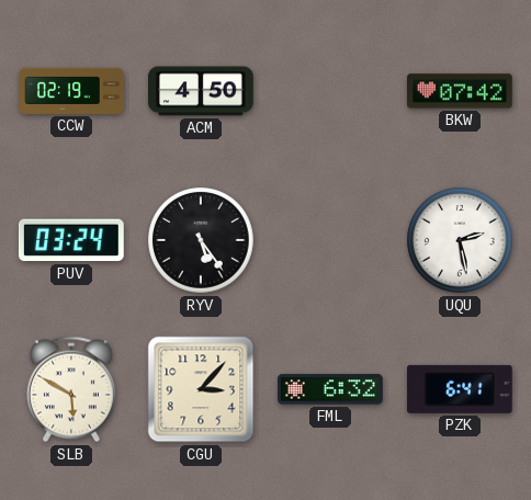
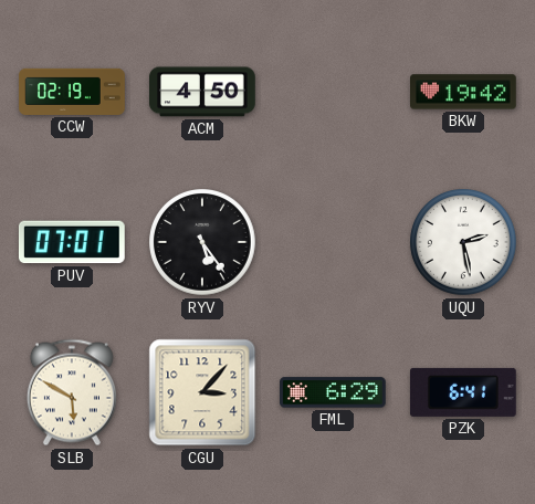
BKW: 07:42 -> 19:42
PUV: 03:24 -> 07:01
FML: 6:32 -> 6:29
